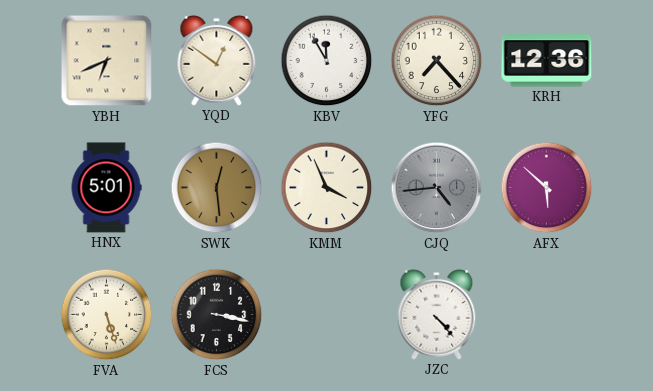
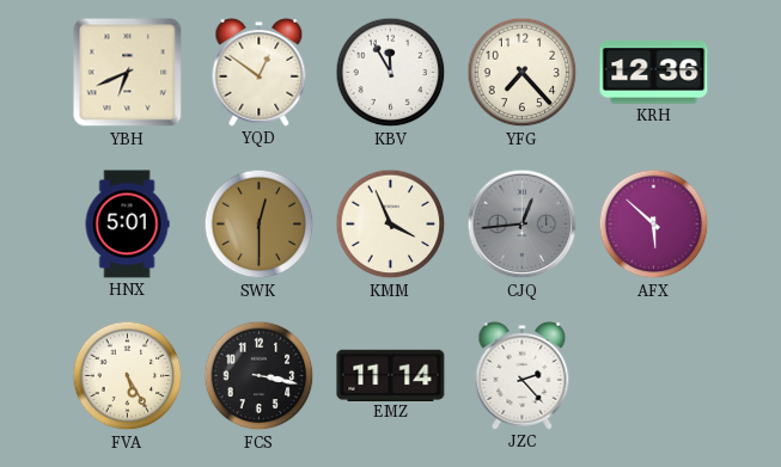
SWK: 12:29 -> 12:30
CJQ: 4:44 -> 12:44
FVA: 5:27 -> 5:25
EMZ: none -> 11:14
JZC: 4:23 -> 2:23
